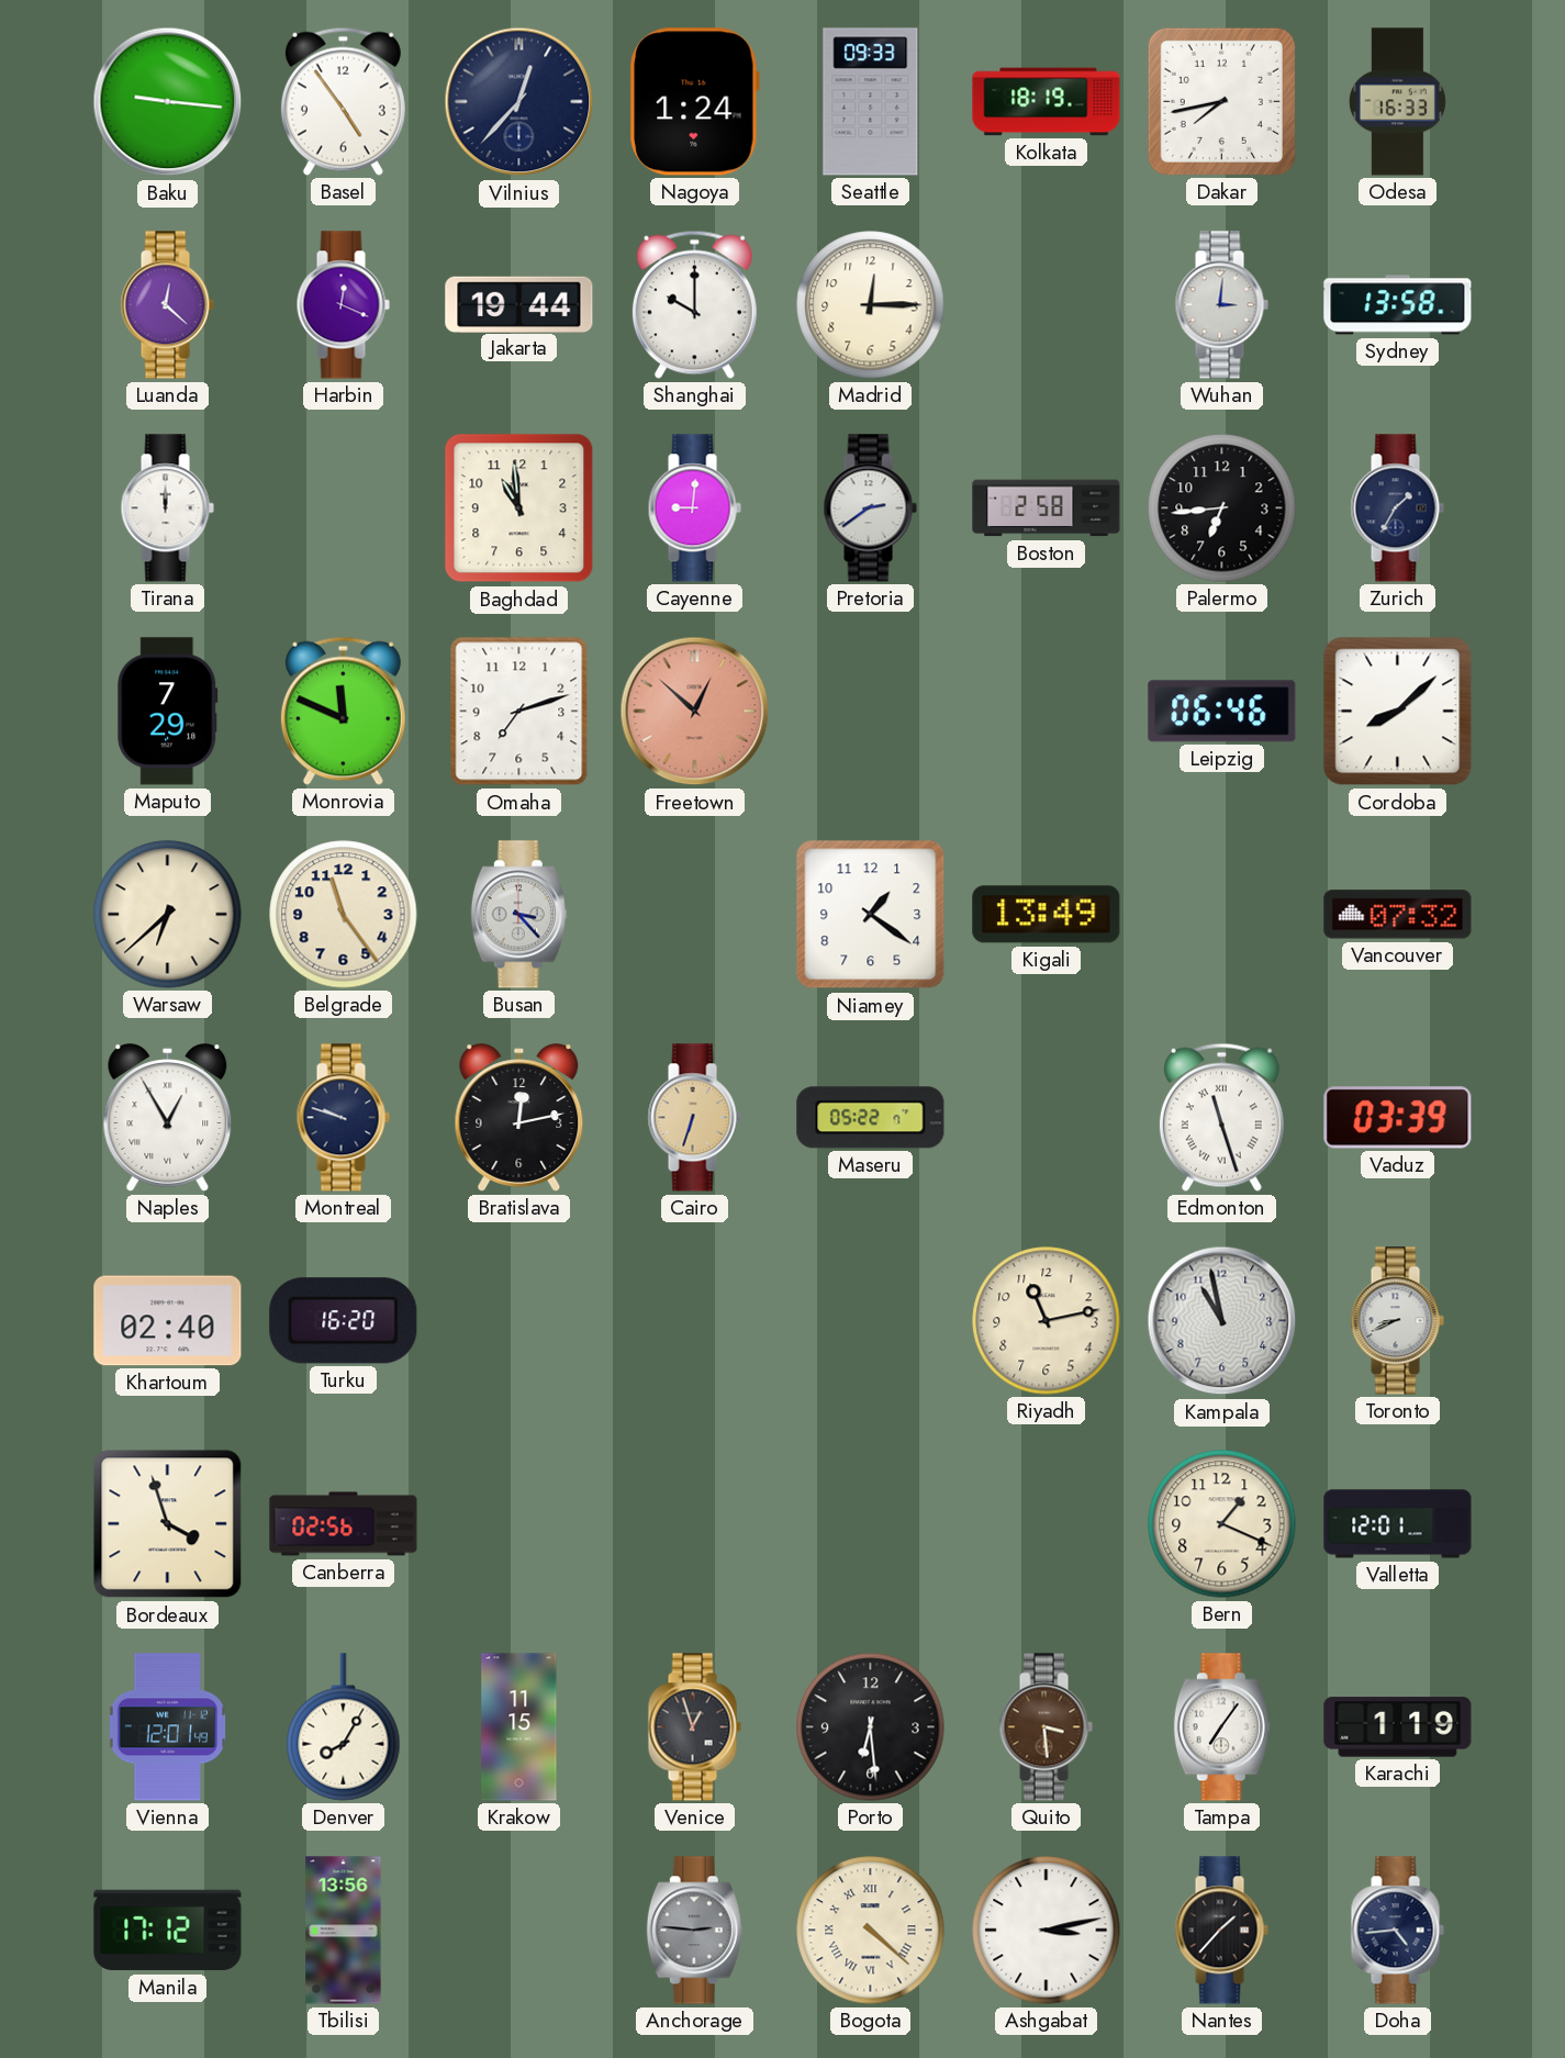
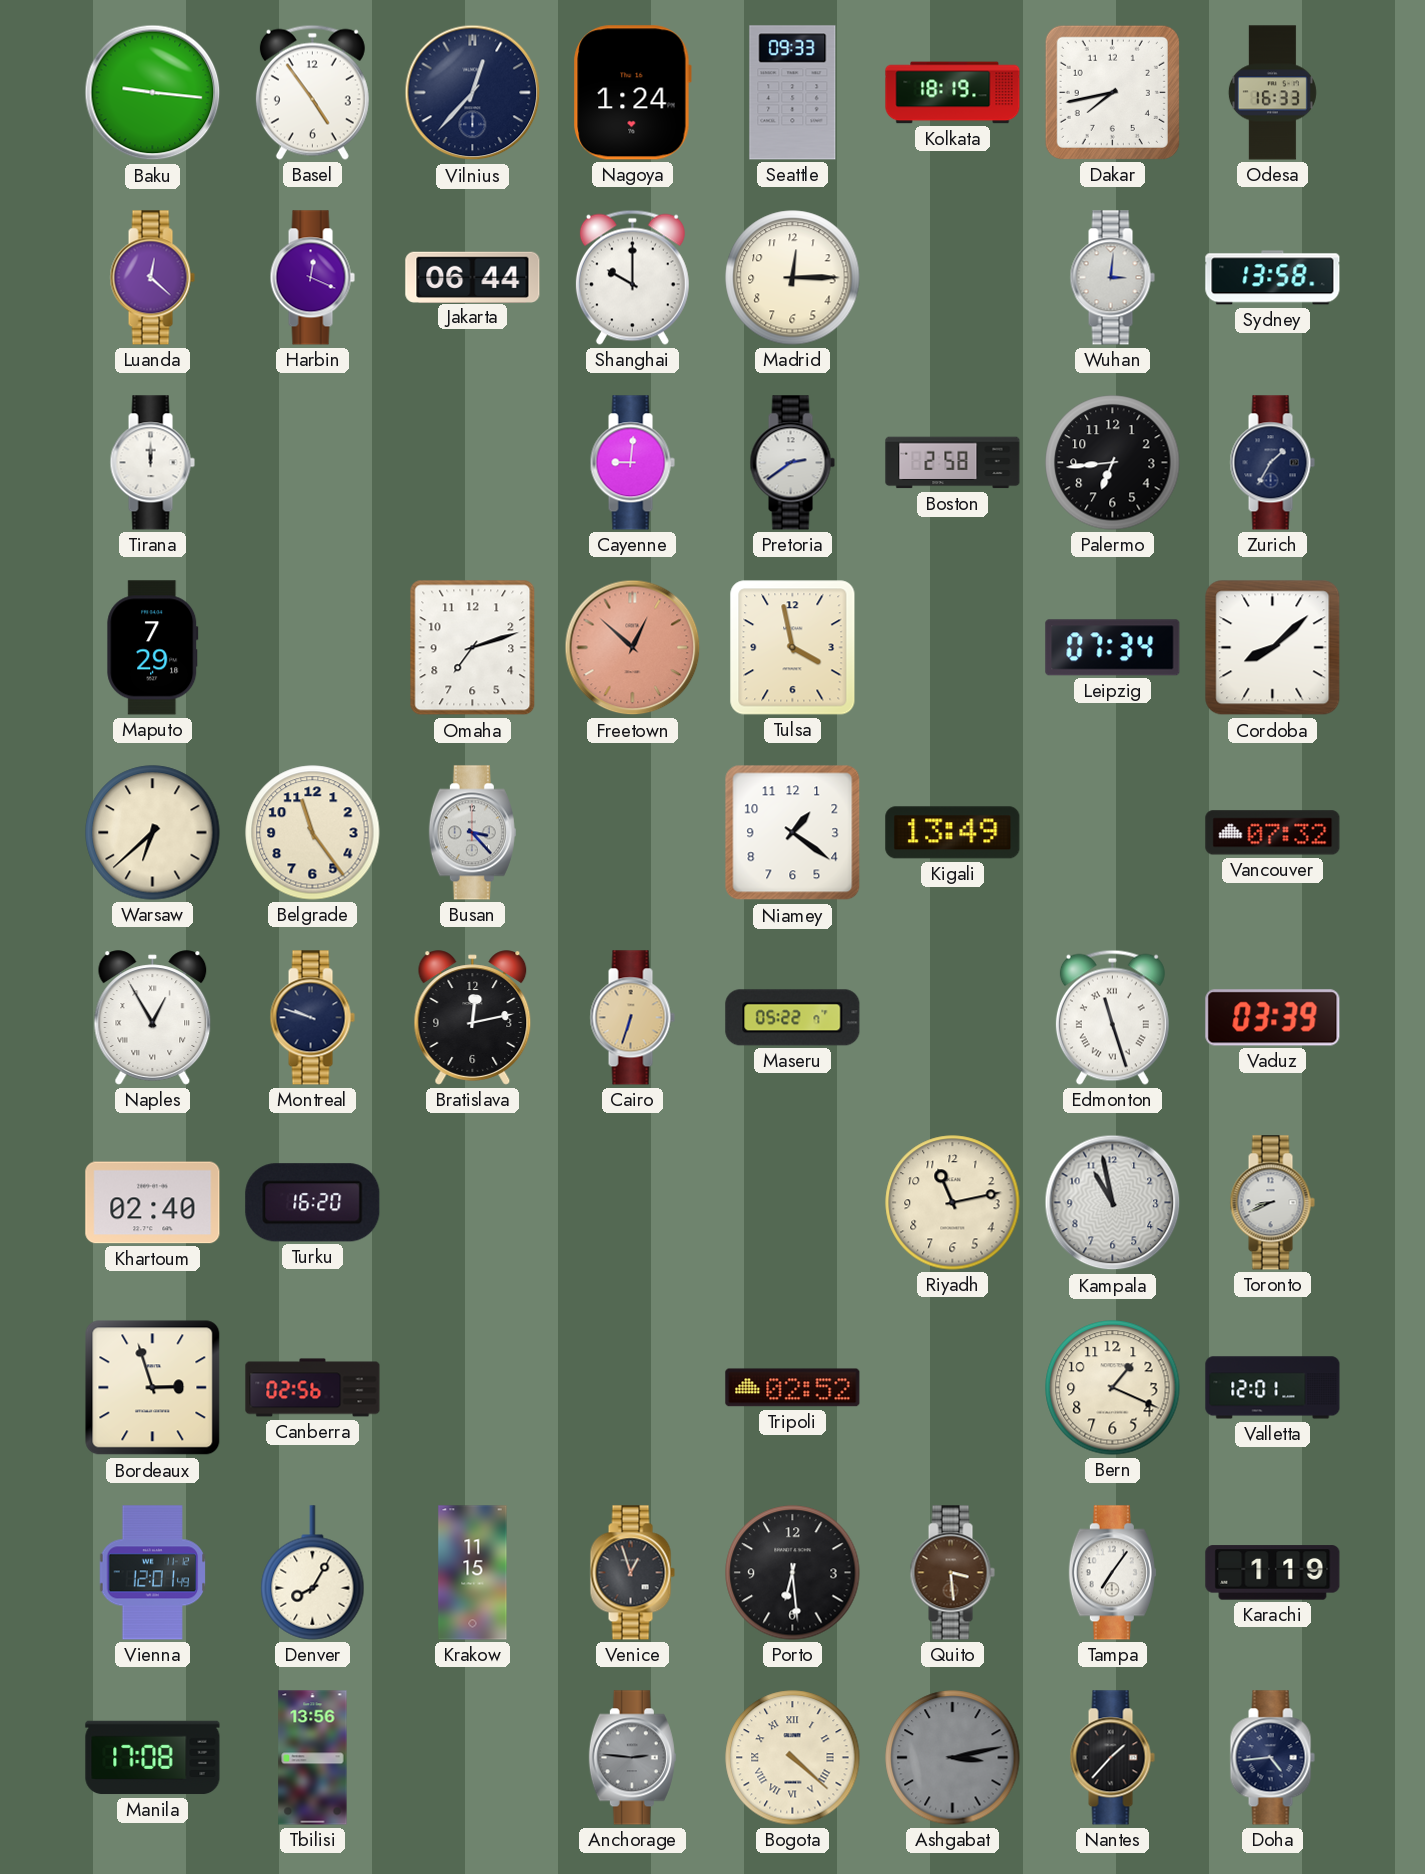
Jakarta: 19:44 -> 06:44
Baghdad: 10:59 -> none
Monrovia: 11:49 -> none
Tulsa: none -> 3:58
Leipzig: 06:46 -> 07:34
Bordeaux: 3:57 -> 2:57
Tripoli: none -> 02:52
Manila: 17:12 -> 17:08
Ashgabat dial: white -> grey
